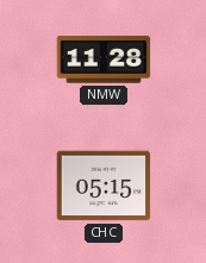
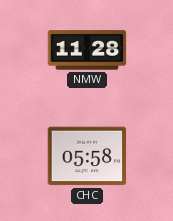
CHC: 05:15 -> 05:58
